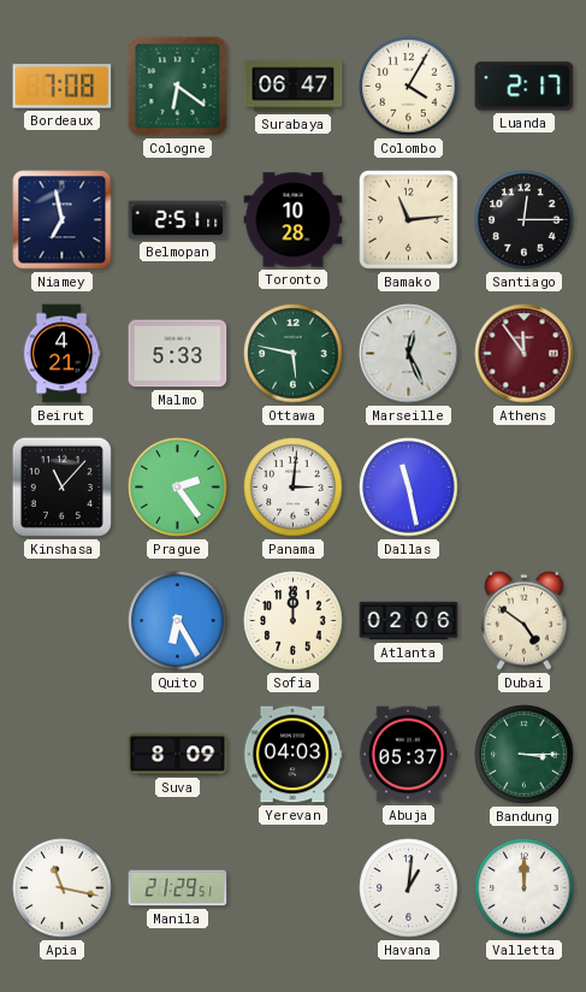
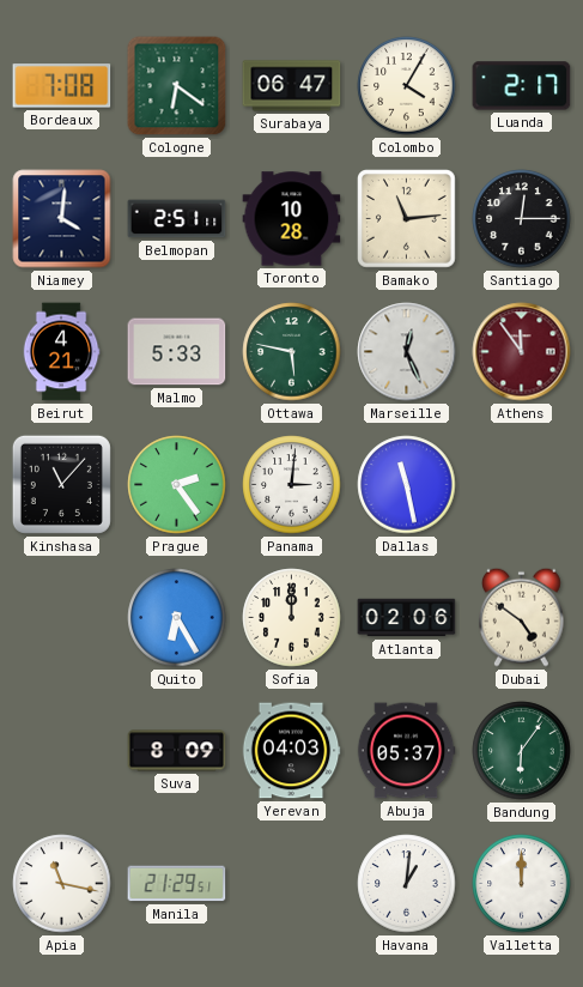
Niamey: 6:58 -> 4:01
Bandung: 3:15 -> 6:06
